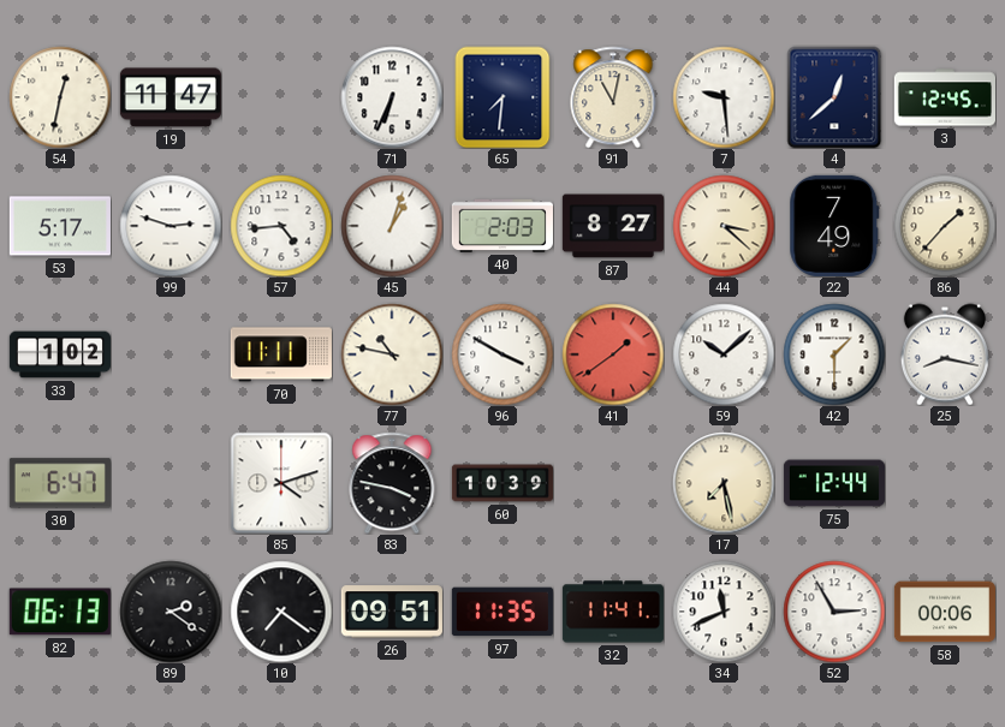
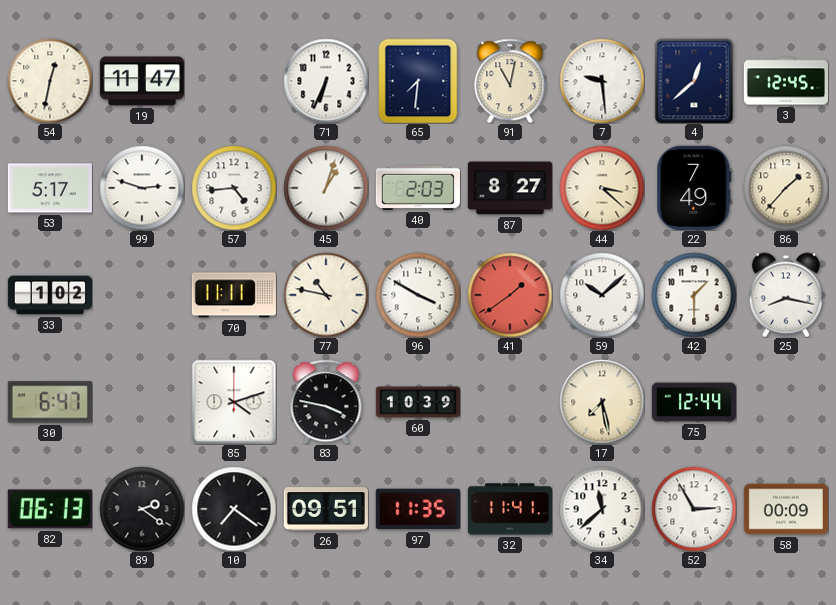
34: 11:41 -> 11:38
58: 00:06 -> 00:09
